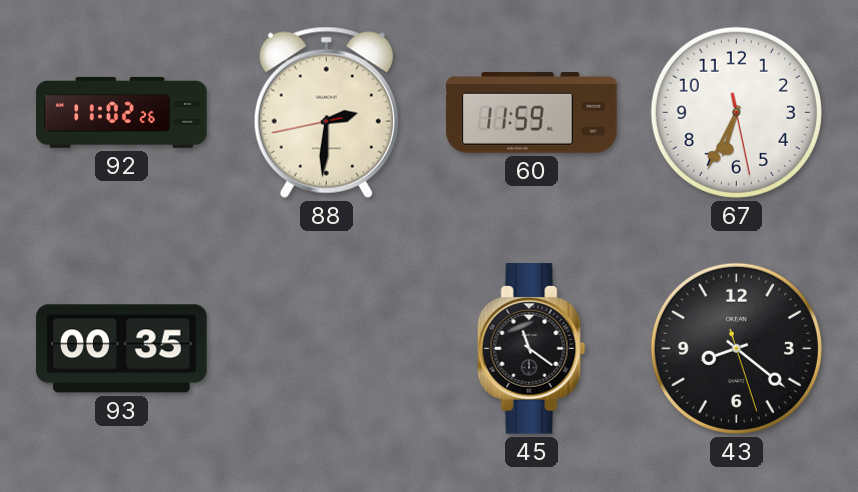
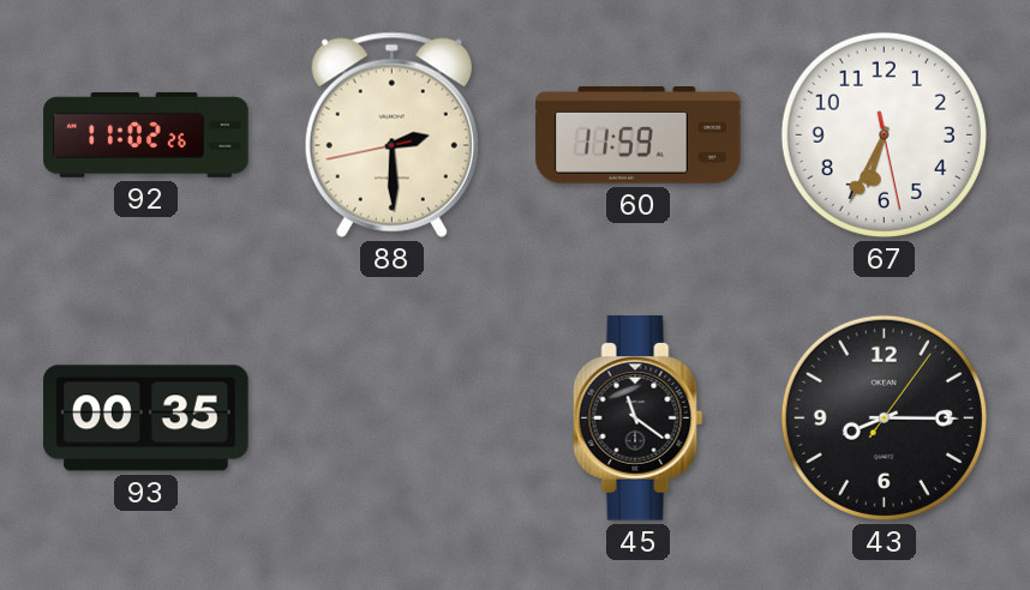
88: 2:30 -> 2:29
43: 8:21 -> 8:15
